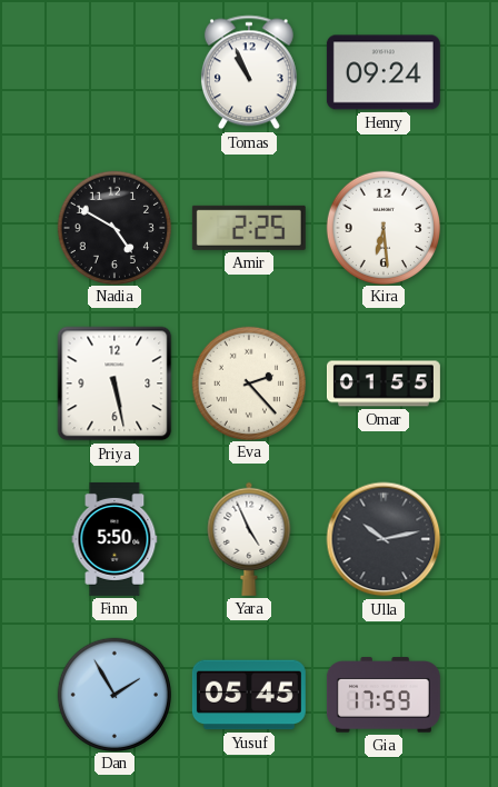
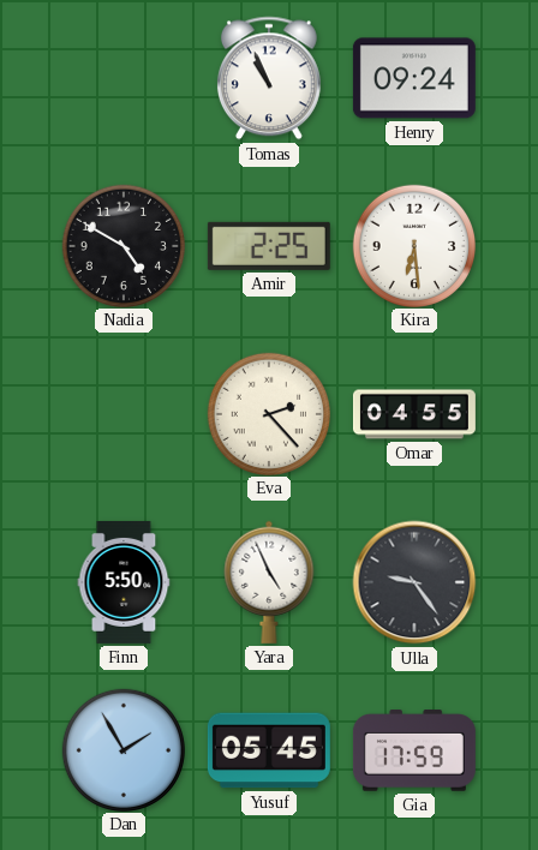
Priya: 5:28 -> none
Omar: 01:55 -> 04:55
Ulla: 10:13 -> 9:24
